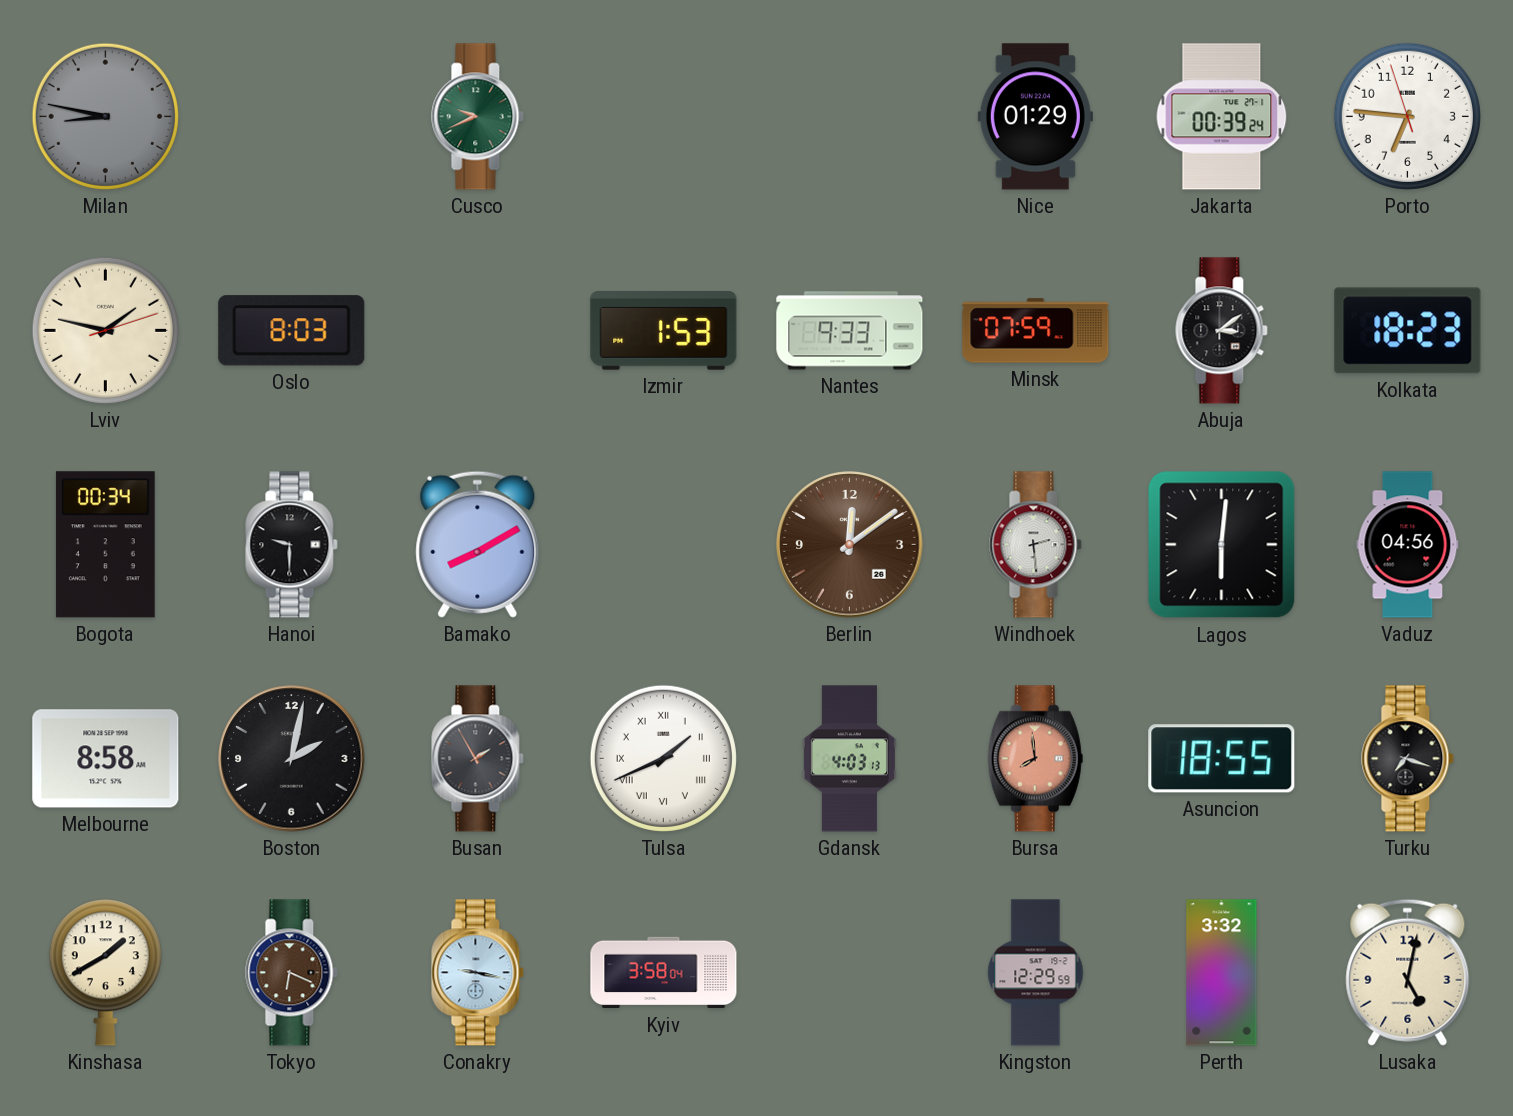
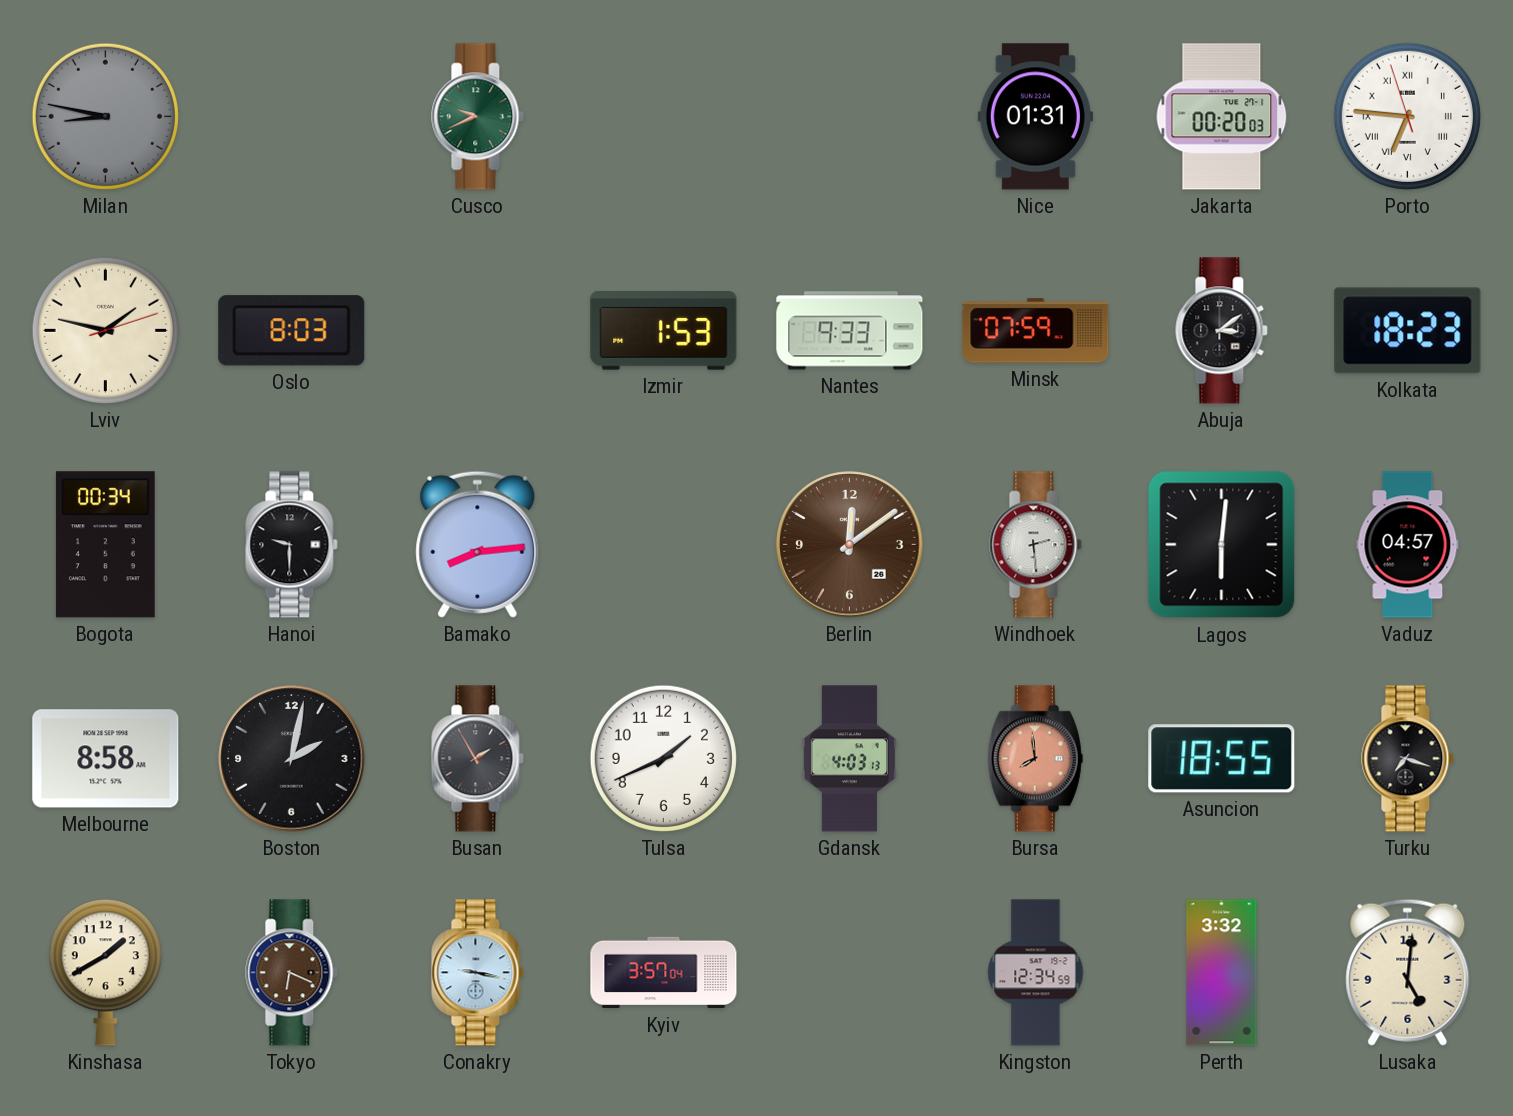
Nice: 01:29 -> 01:31
Jakarta: 00:39 -> 00:20
Porto numerals: Arabic -> Roman
Bamako: 8:10 -> 8:14
Vaduz: 04:56 -> 04:57
Tulsa numerals: Roman -> Arabic
Kyiv: 3:58 -> 3:57
Kingston: 12:29 -> 12:34
Lusaka: 5:02 -> 5:01
